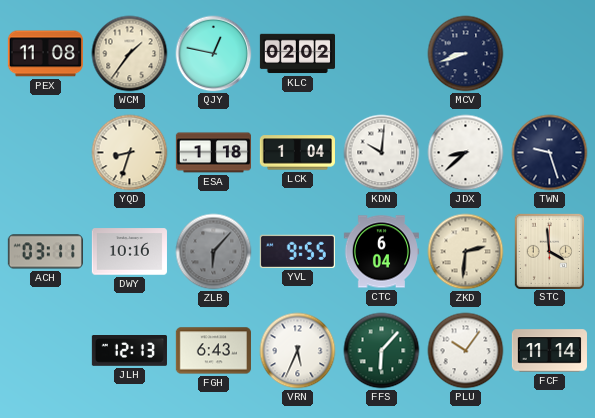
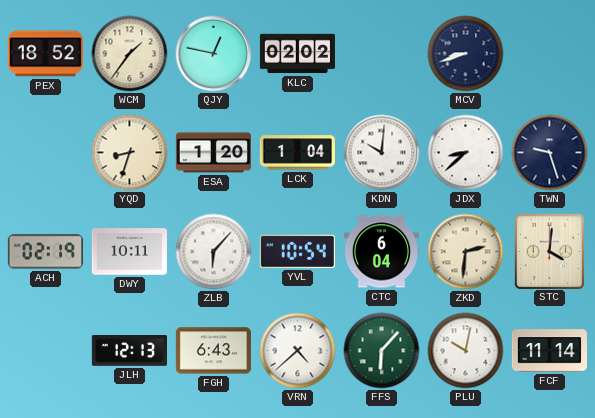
PEX: 11:08 -> 18:52
ESA: 1:18 -> 1:20
ACH: 03:11 -> 02:19
DWY: 10:16 -> 10:11
ZLB dial: grey -> white
YVL: 9:55 -> 10:54
STC: 3:59 -> 4:01
VRN: 5:34 -> 4:38
PLU: 10:06 -> 10:02
